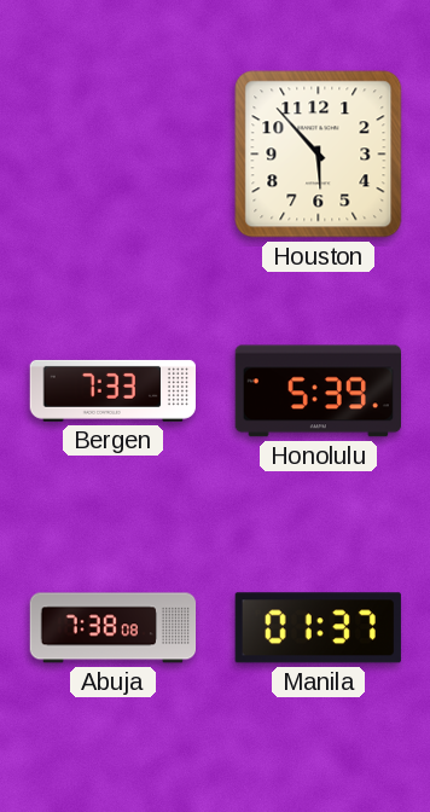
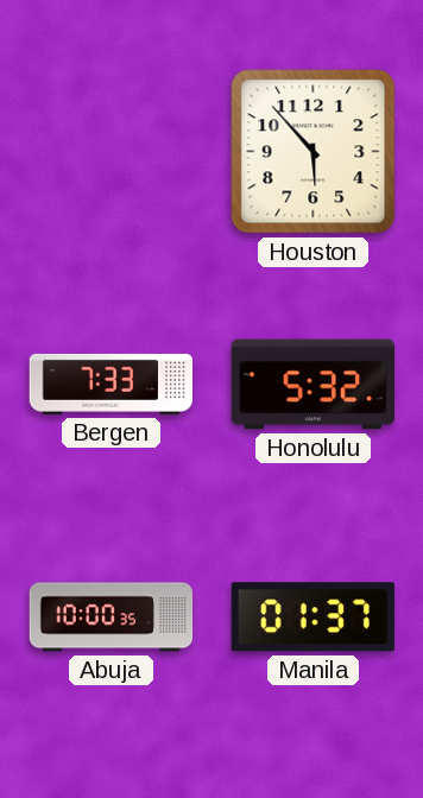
Honolulu: 5:39 -> 5:32
Abuja: 7:38 -> 10:00
